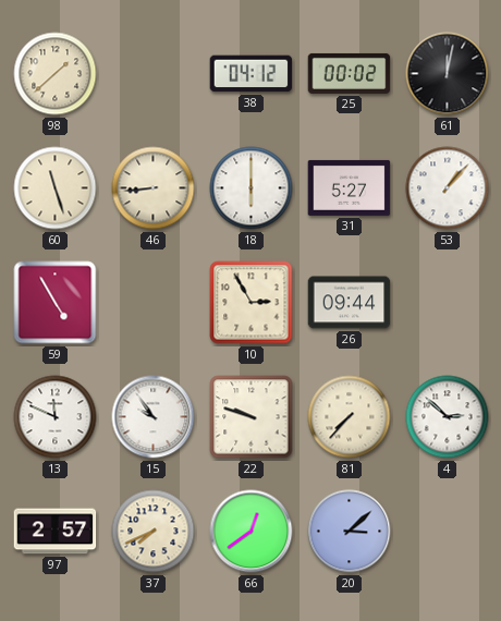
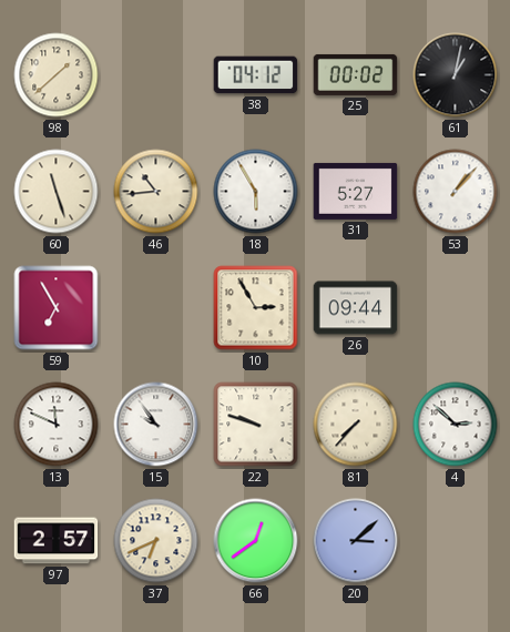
61: 12:02 -> 1:02
46: 8:44 -> 10:44
18: 6:00 -> 5:55
59: 4:55 -> 6:55
37: 7:41 -> 6:41
